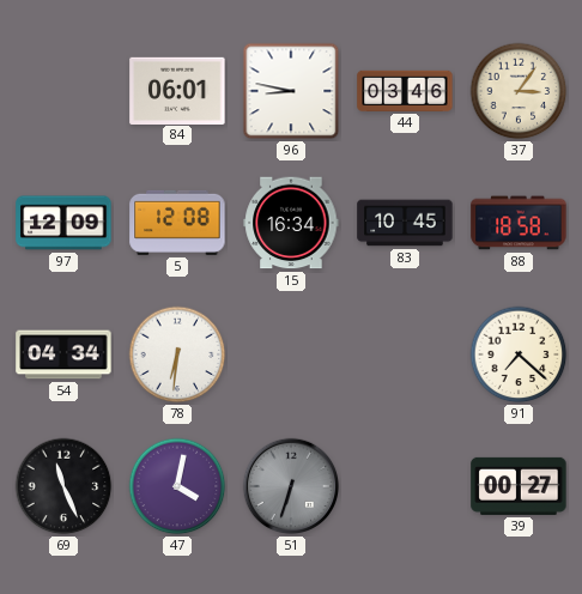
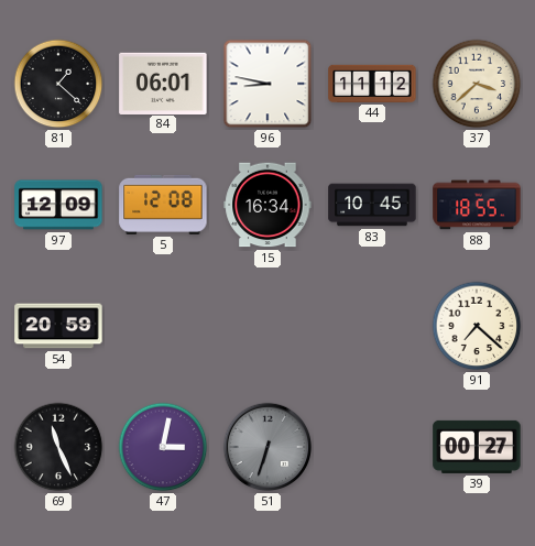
81: none -> 1:22
44: 03:46 -> 11:12
37: 3:06 -> 3:38
88: 18:58 -> 18:55
54: 04:34 -> 20:59
78: 6:31 -> none
47: 4:02 -> 3:02
